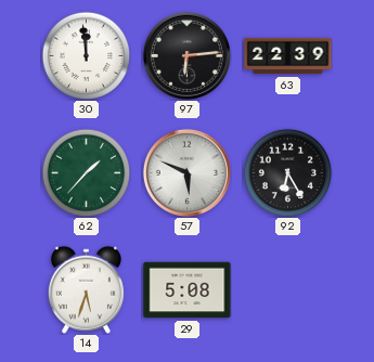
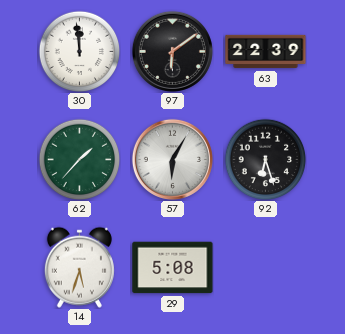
97: 6:14 -> 6:09
57: 5:49 -> 6:05
92: 6:25 -> 6:27
